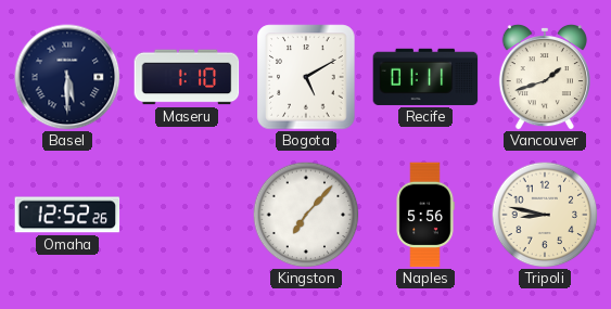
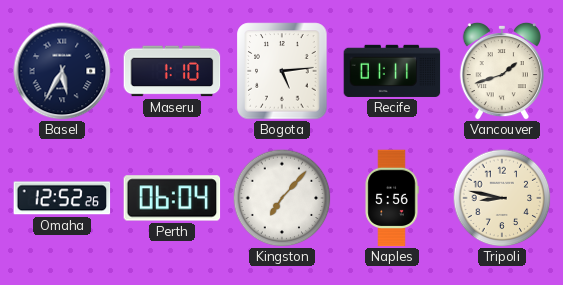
Basel: 5:30 -> 5:35
Bogota: 5:10 -> 5:14
Perth: none -> 06:04
